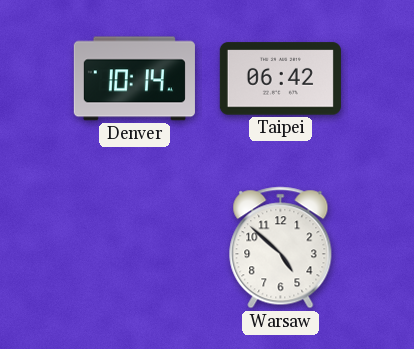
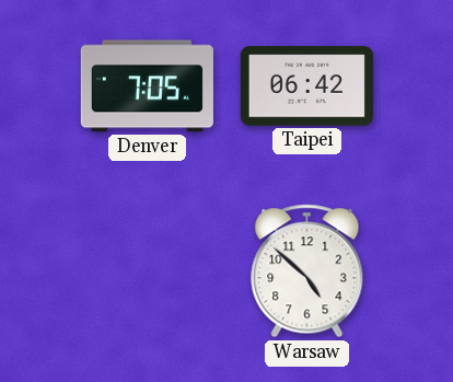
Denver: 10:14 -> 7:05
